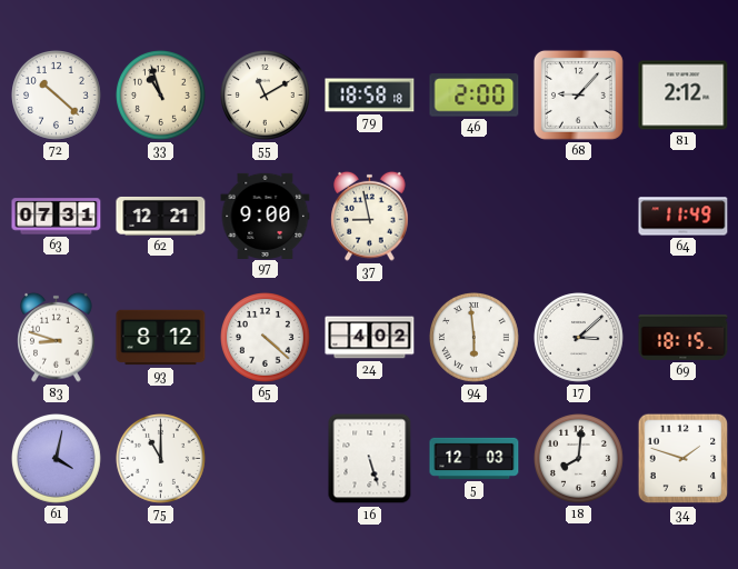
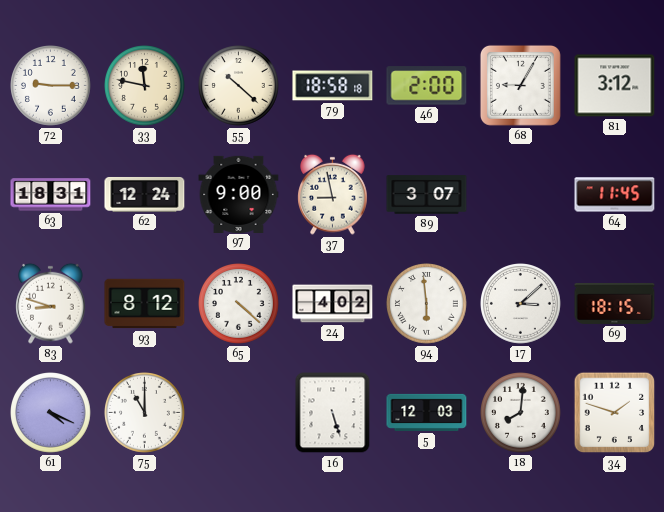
72: 10:22 -> 9:15
33: 10:57 -> 11:47
55: 11:10 -> 10:22
68: 9:07 -> 9:05
81: 2:12 -> 3:12
63: 07:31 -> 18:31
62: 12:21 -> 12:24
89: none -> 3:07
64: 11:49 -> 11:45
61: 4:02 -> 4:19
